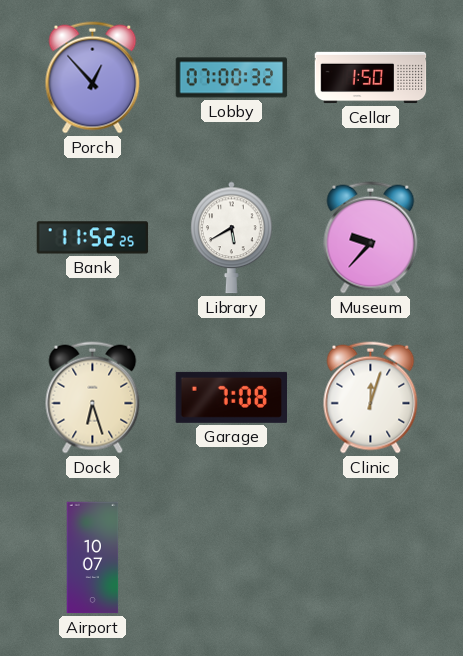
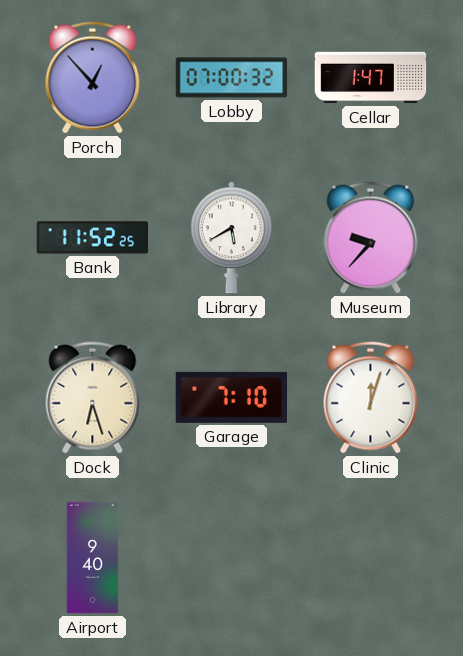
Cellar: 1:50 -> 1:47
Garage: 7:08 -> 7:10
Airport: 10:07 -> 9:40
